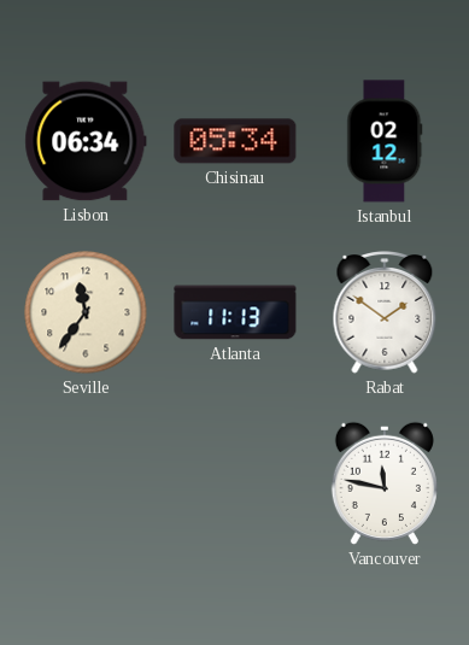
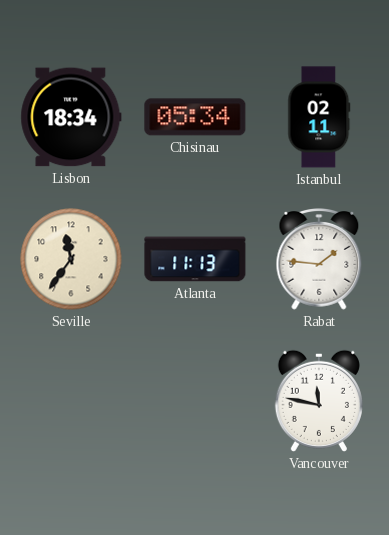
Lisbon: 06:34 -> 18:34
Istanbul: 02:12 -> 02:11
Rabat: 1:51 -> 1:46
